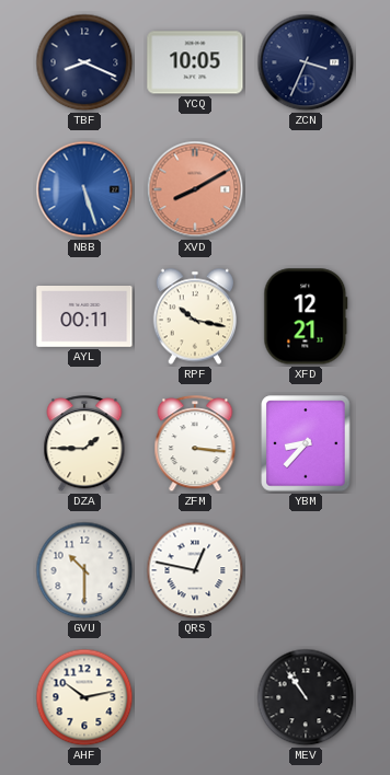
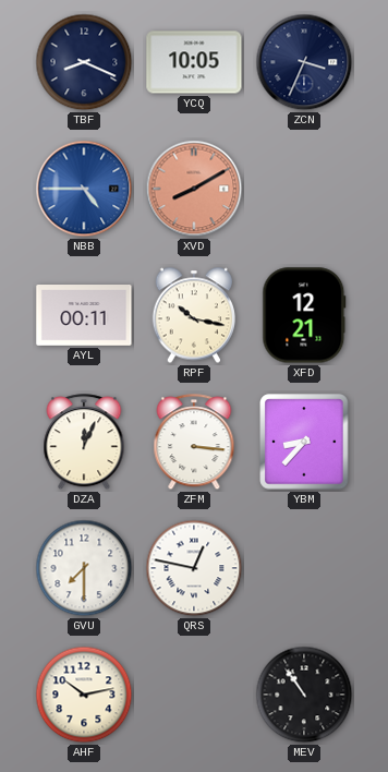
NBB: 5:27 -> 4:45
DZA: 1:45 -> 12:04
GVU: 10:30 -> 7:30
